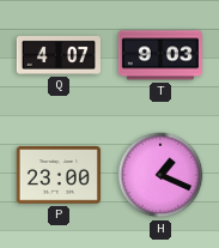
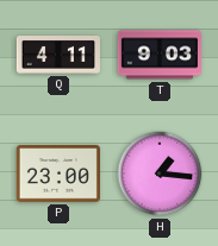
Q: 4:07 -> 4:11
H: 1:19 -> 1:16
